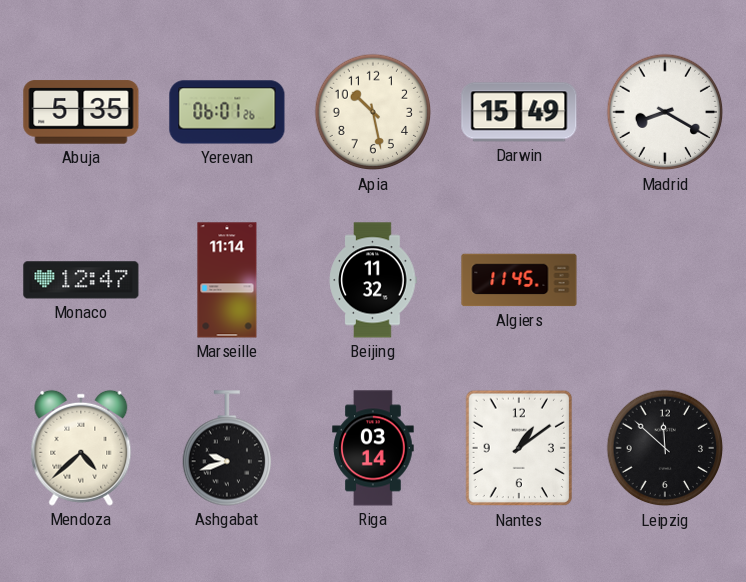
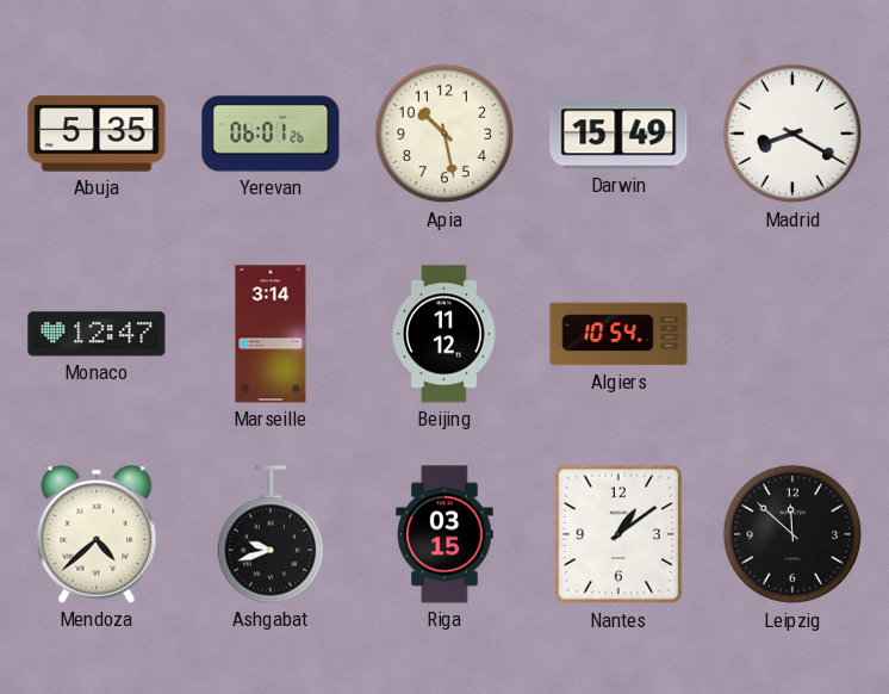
Marseille: 11:14 -> 3:14
Beijing: 11:32 -> 11:12
Algiers: 11:45 -> 10:54
Riga: 03:14 -> 03:15
